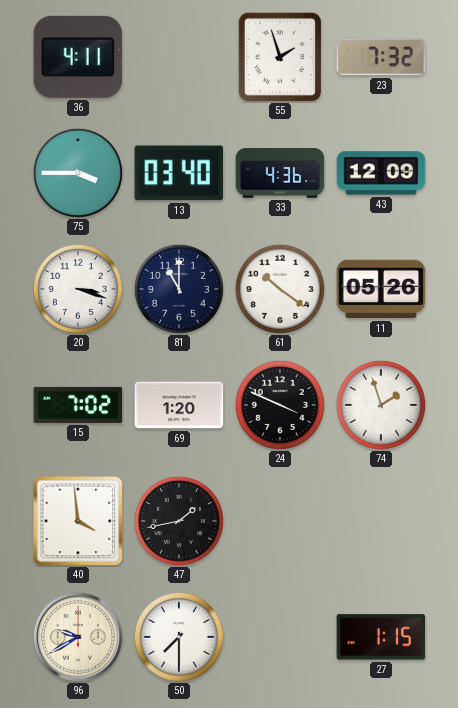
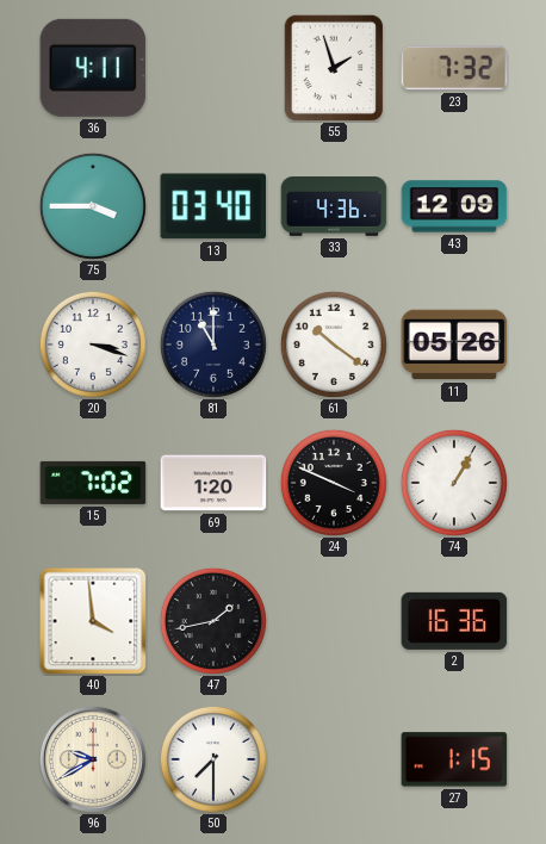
74: 1:57 -> 1:05
2: none -> 16:36
